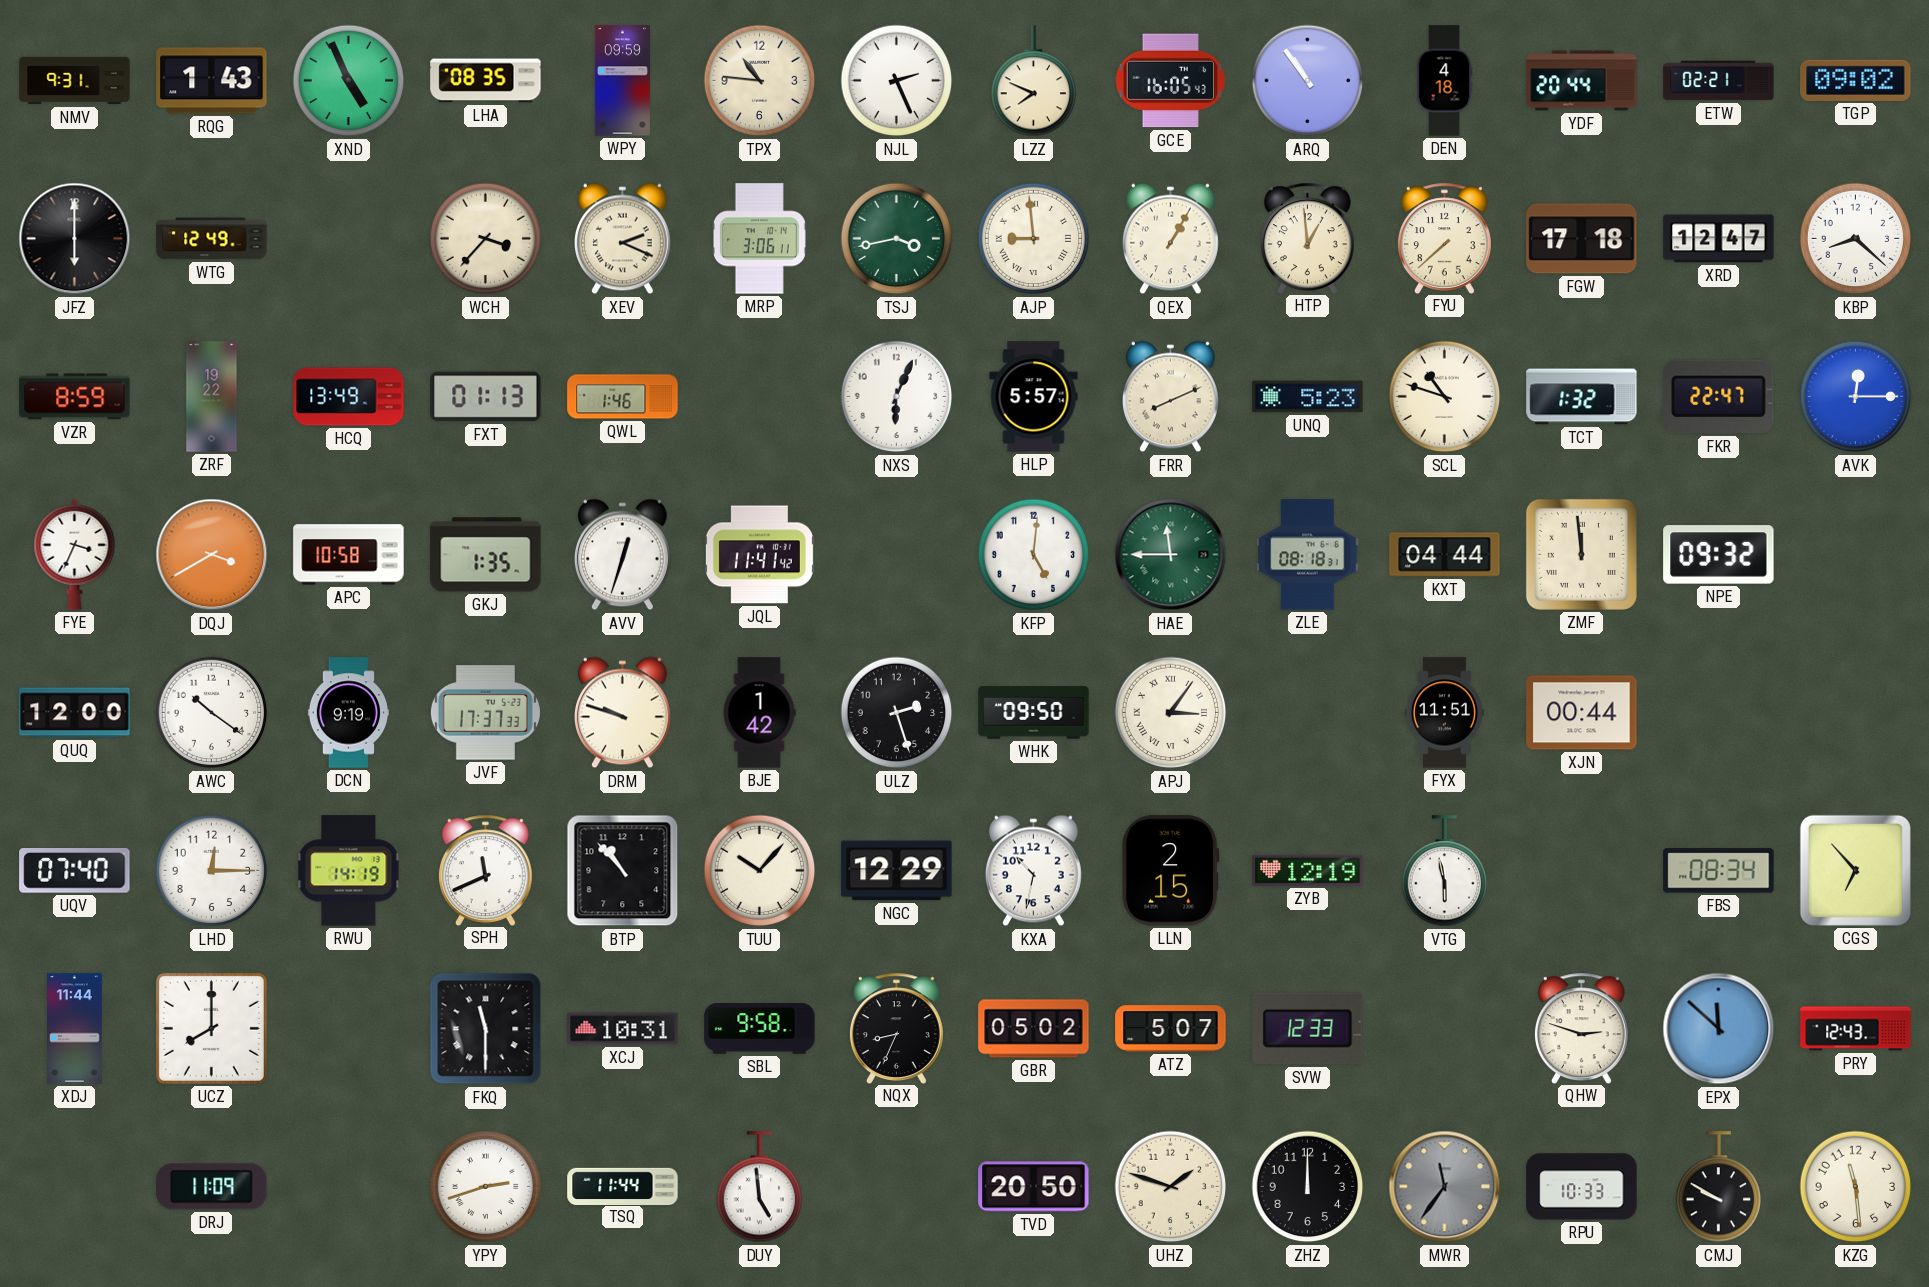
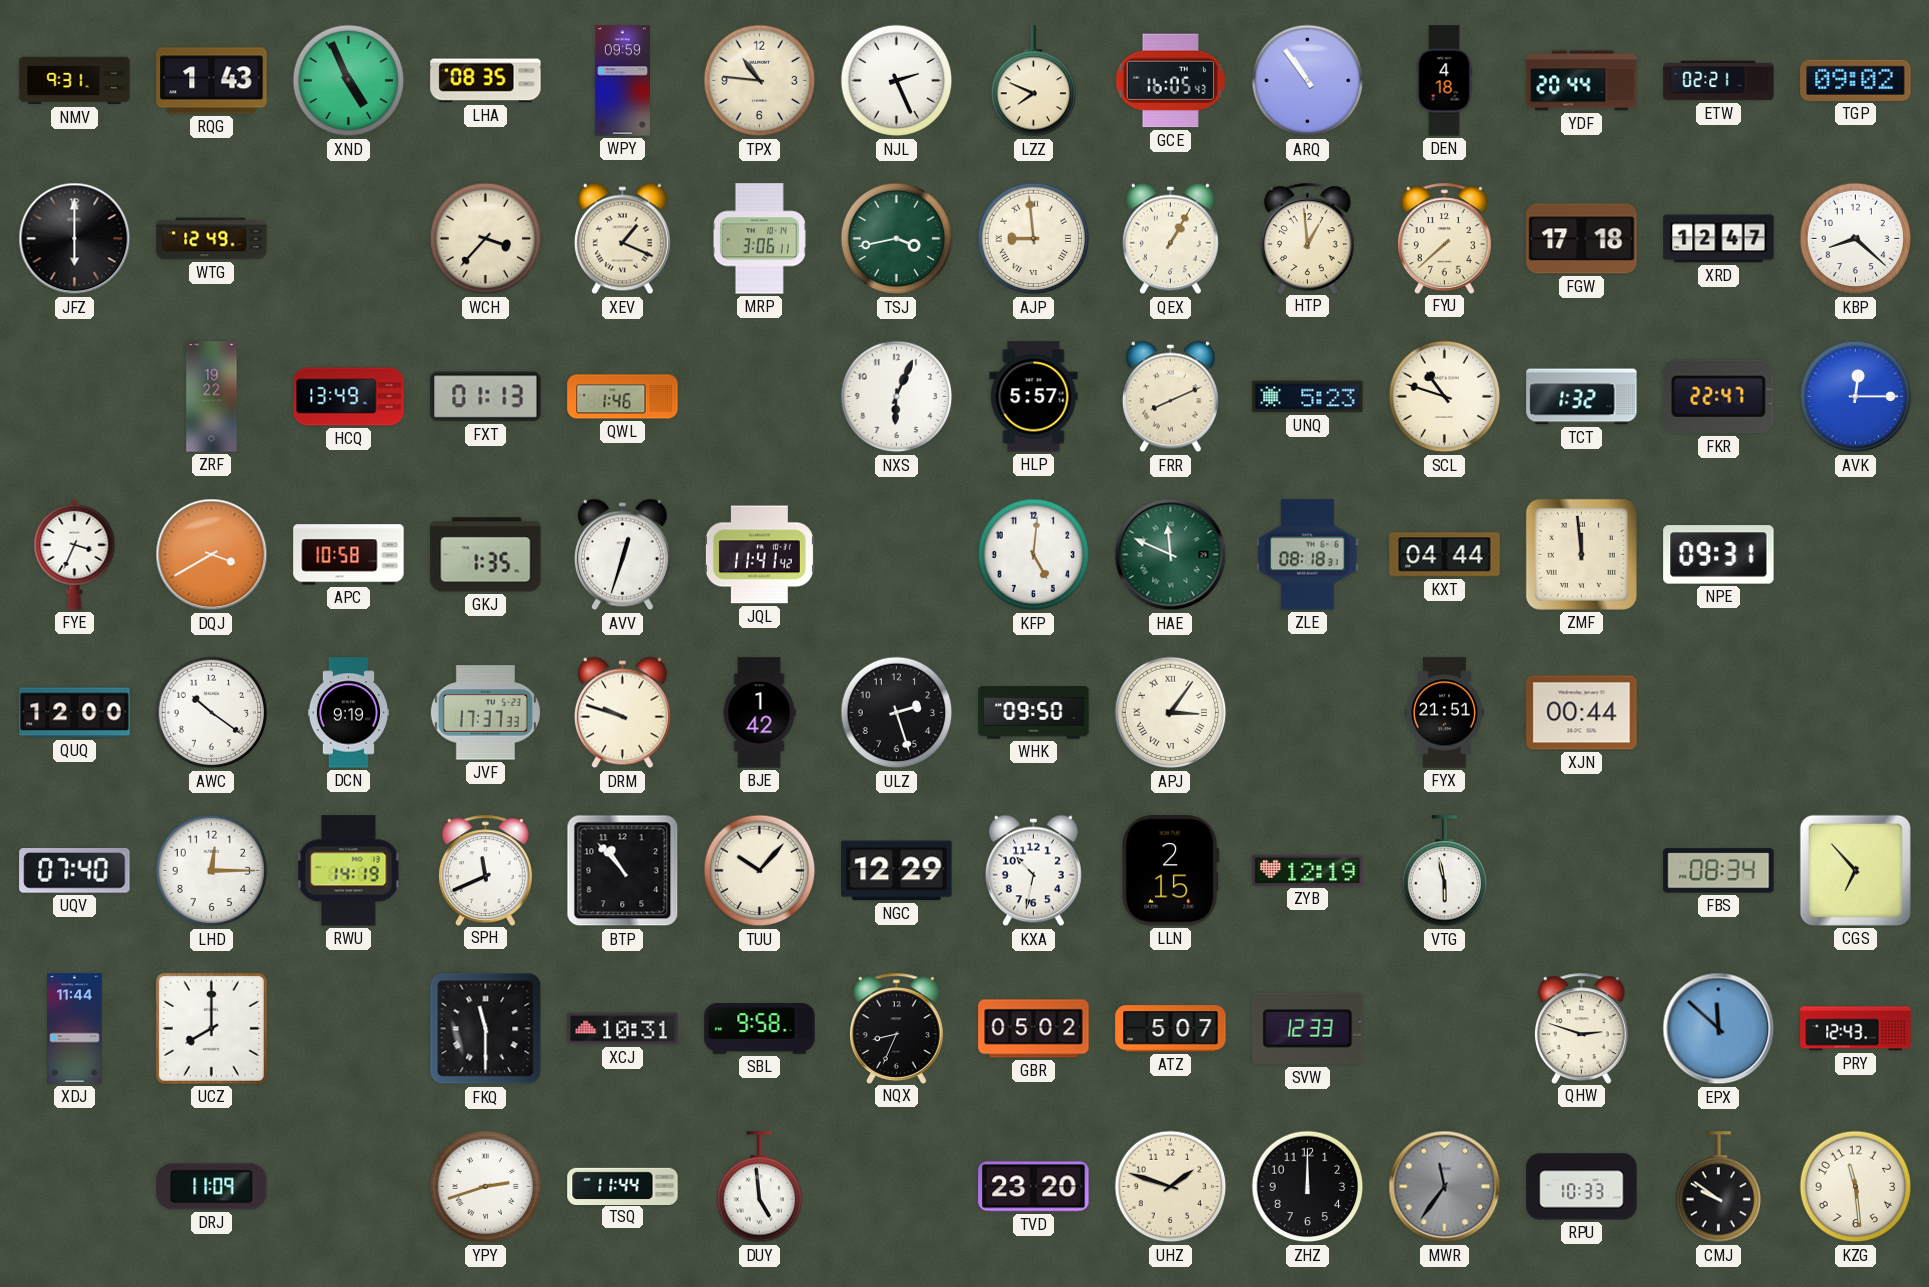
XEV: 2:19 -> 1:19
VZR: 8:59 -> none
HAE: 11:45 -> 11:49
NPE: 09:32 -> 09:31
FYX: 11:51 -> 21:51
TVD: 20:50 -> 23:20
CMJ: 9:50 -> 9:51
